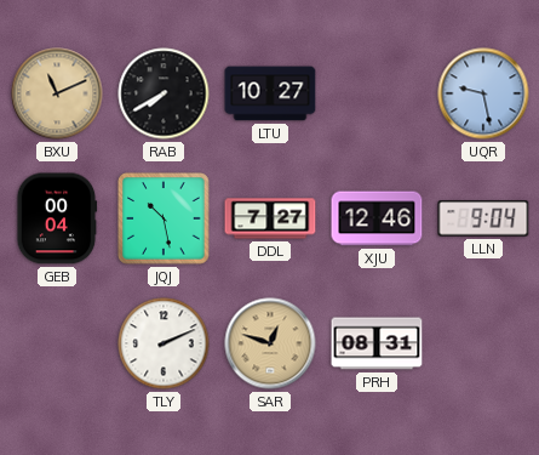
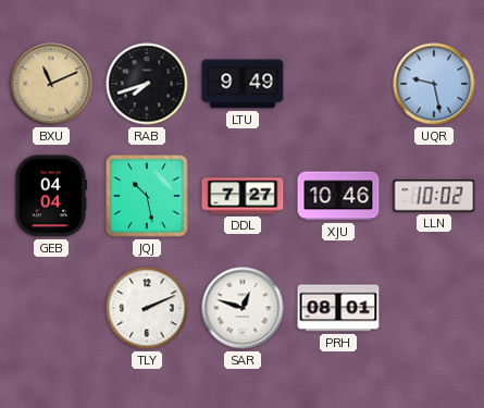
RAB: 7:40 -> 7:42
LTU: 10:27 -> 9:49
GEB: 00:04 -> 04:04
XJU: 12:46 -> 10:46
LLN: 9:04 -> 10:02
SAR dial: champagne -> white
PRH: 08:31 -> 08:01
